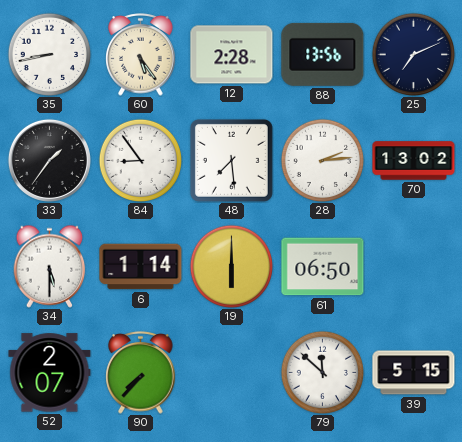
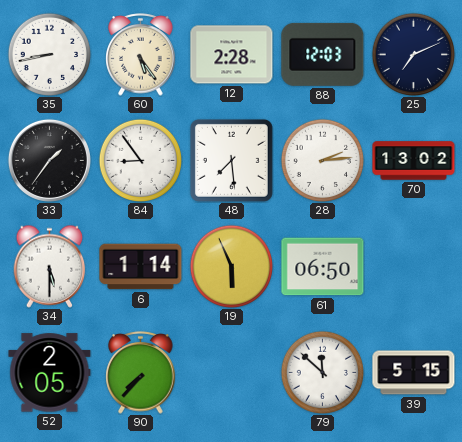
88: 13:56 -> 12:03
19: 6:00 -> 5:56
52: 2:07 -> 2:05
